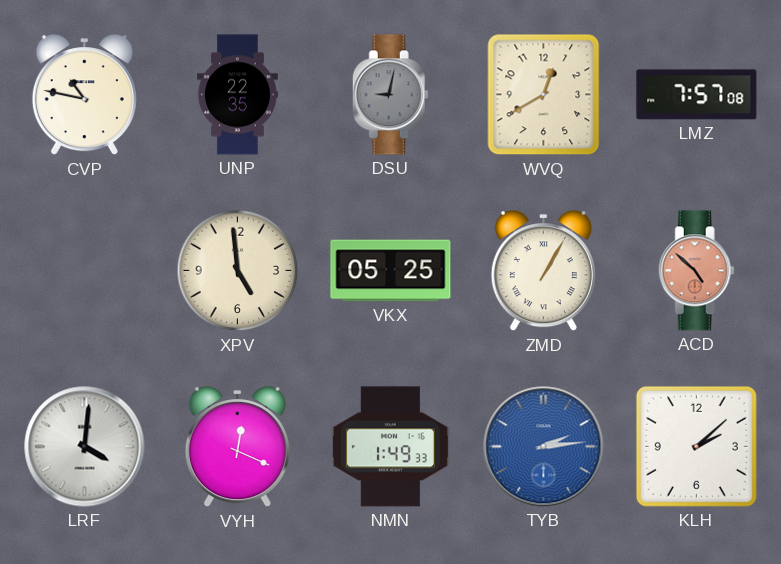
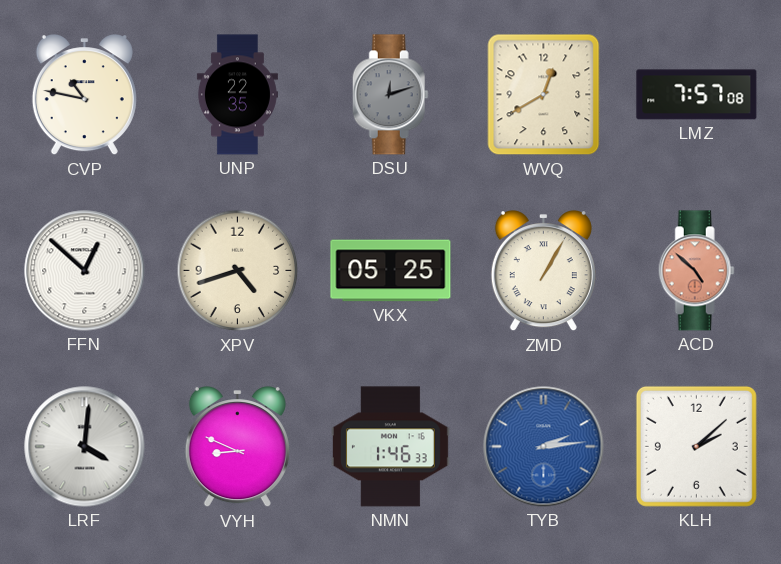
DSU: 9:02 -> 12:12
FFN: none -> 12:52
XPV: 4:59 -> 4:42
VYH: 12:19 -> 8:49
NMN: 1:49 -> 1:46
